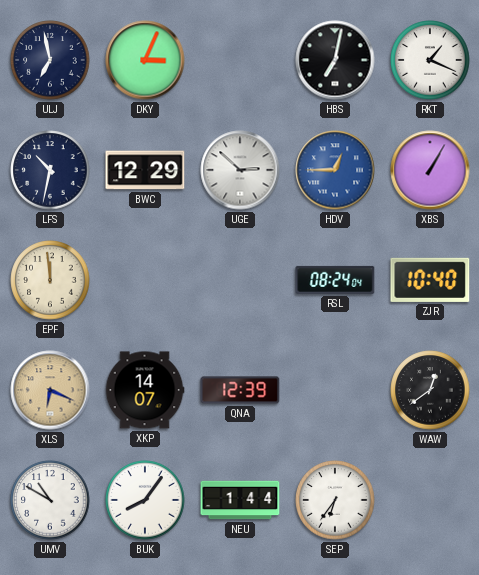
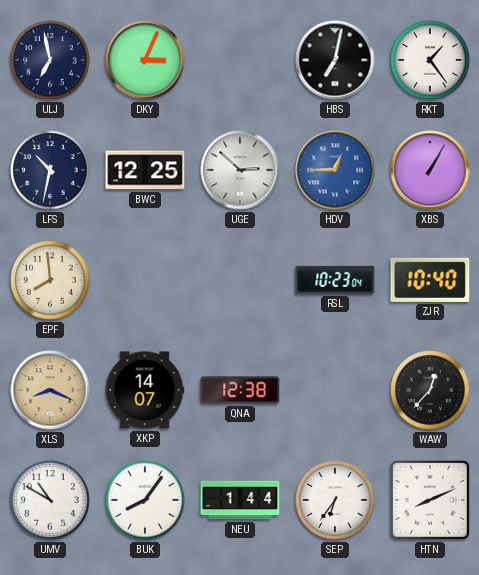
RKT: 1:19 -> 1:24
BWC: 12:29 -> 12:25
EPF: 11:59 -> 7:59
RSL: 08:24 -> 10:23
XLS: 6:19 -> 8:19
QNA: 12:39 -> 12:38
WAW: 12:39 -> 12:37
HTN: none -> 8:11
